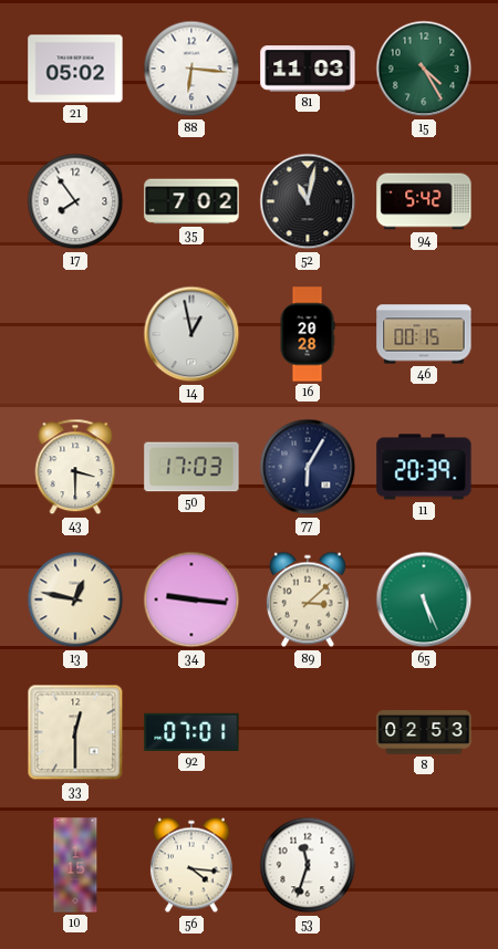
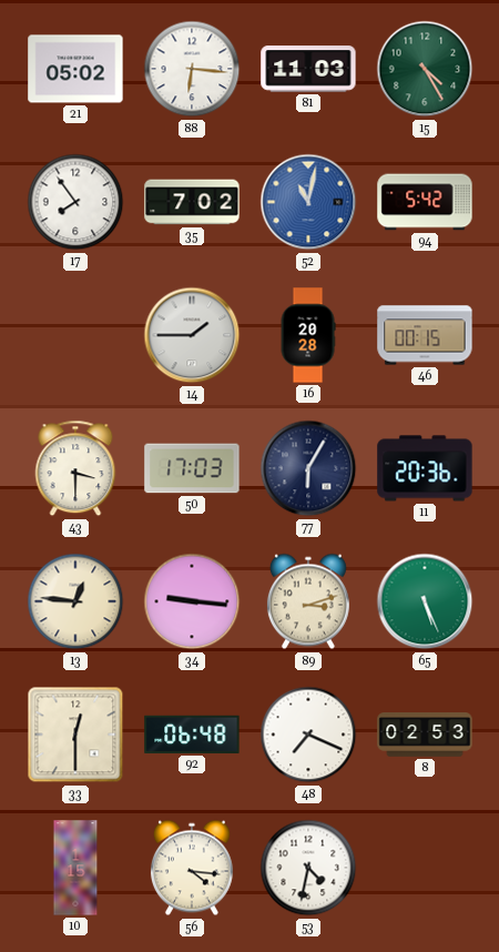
52 dial: black -> blue
14: 12:58 -> 1:45
11: 20:39 -> 20:36
13: 12:47 -> 12:46
89: 3:08 -> 3:12
92: 07:01 -> 06:48
48: none -> 7:19
53: 11:33 -> 4:32
